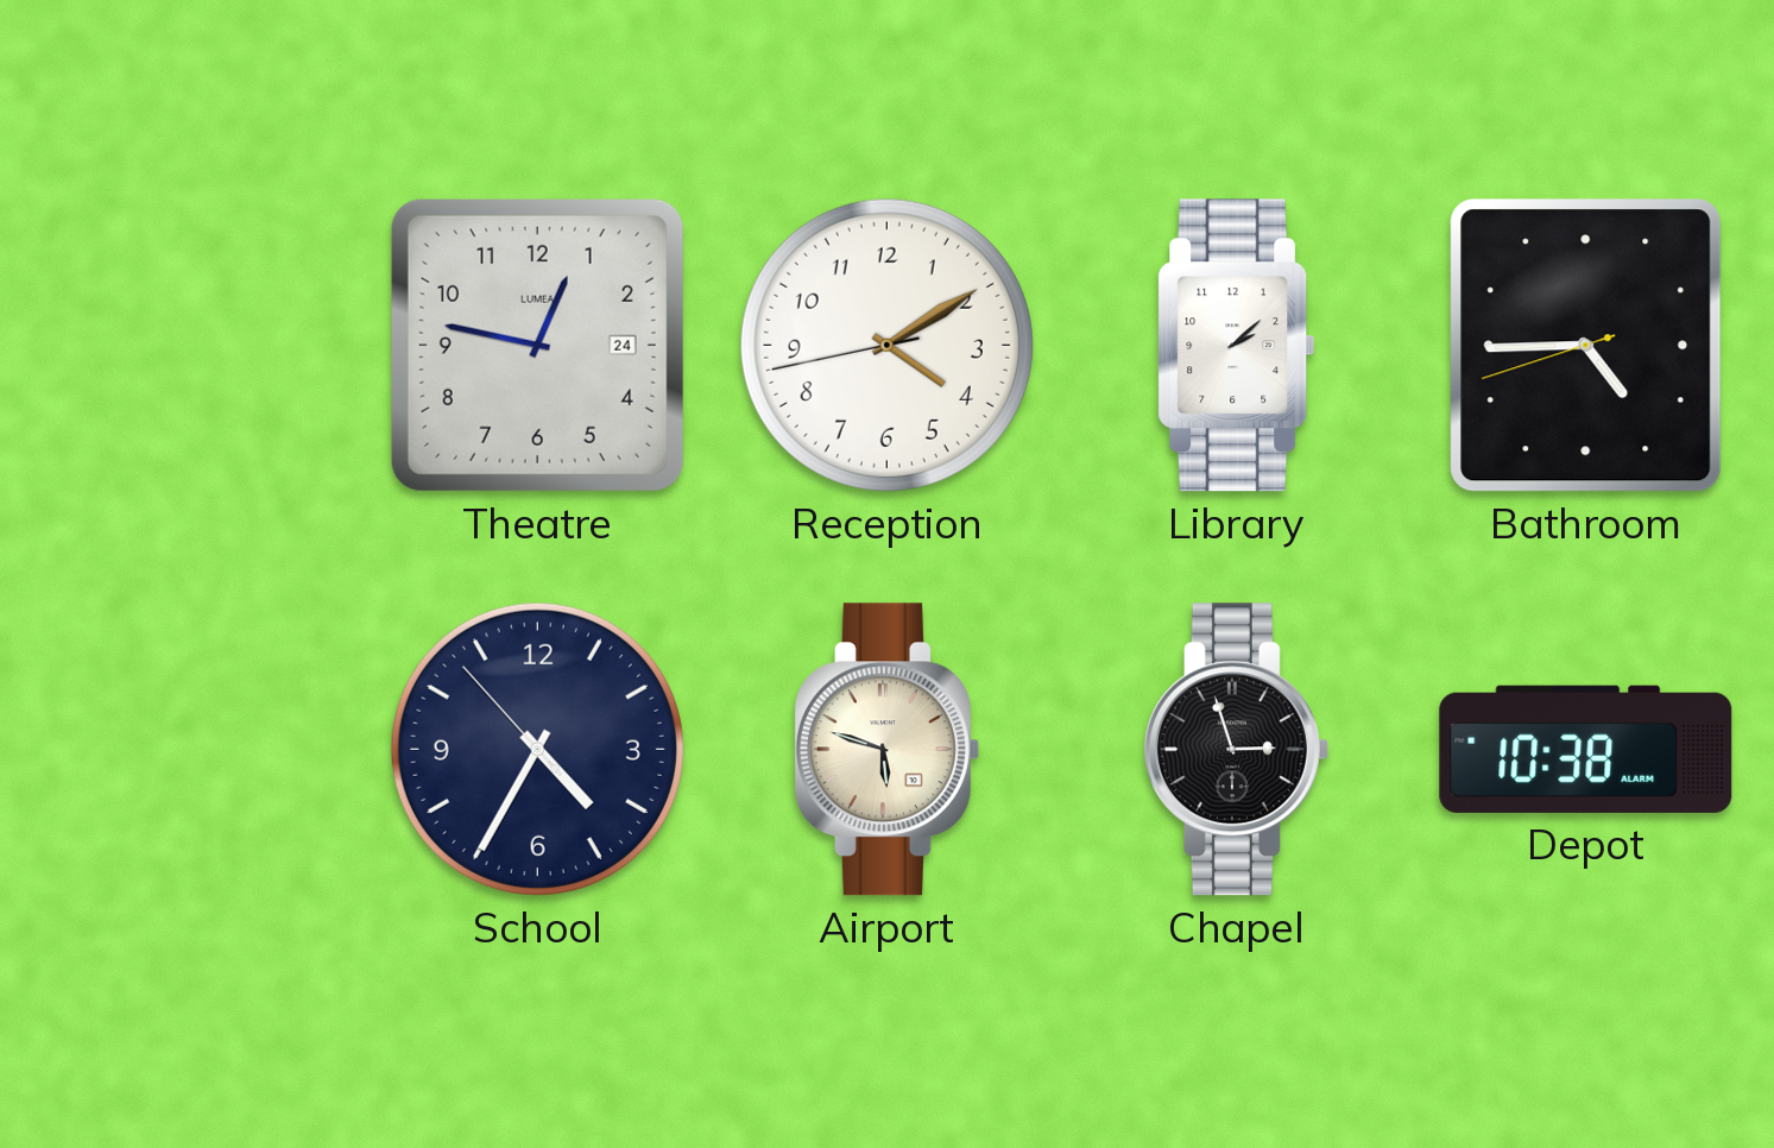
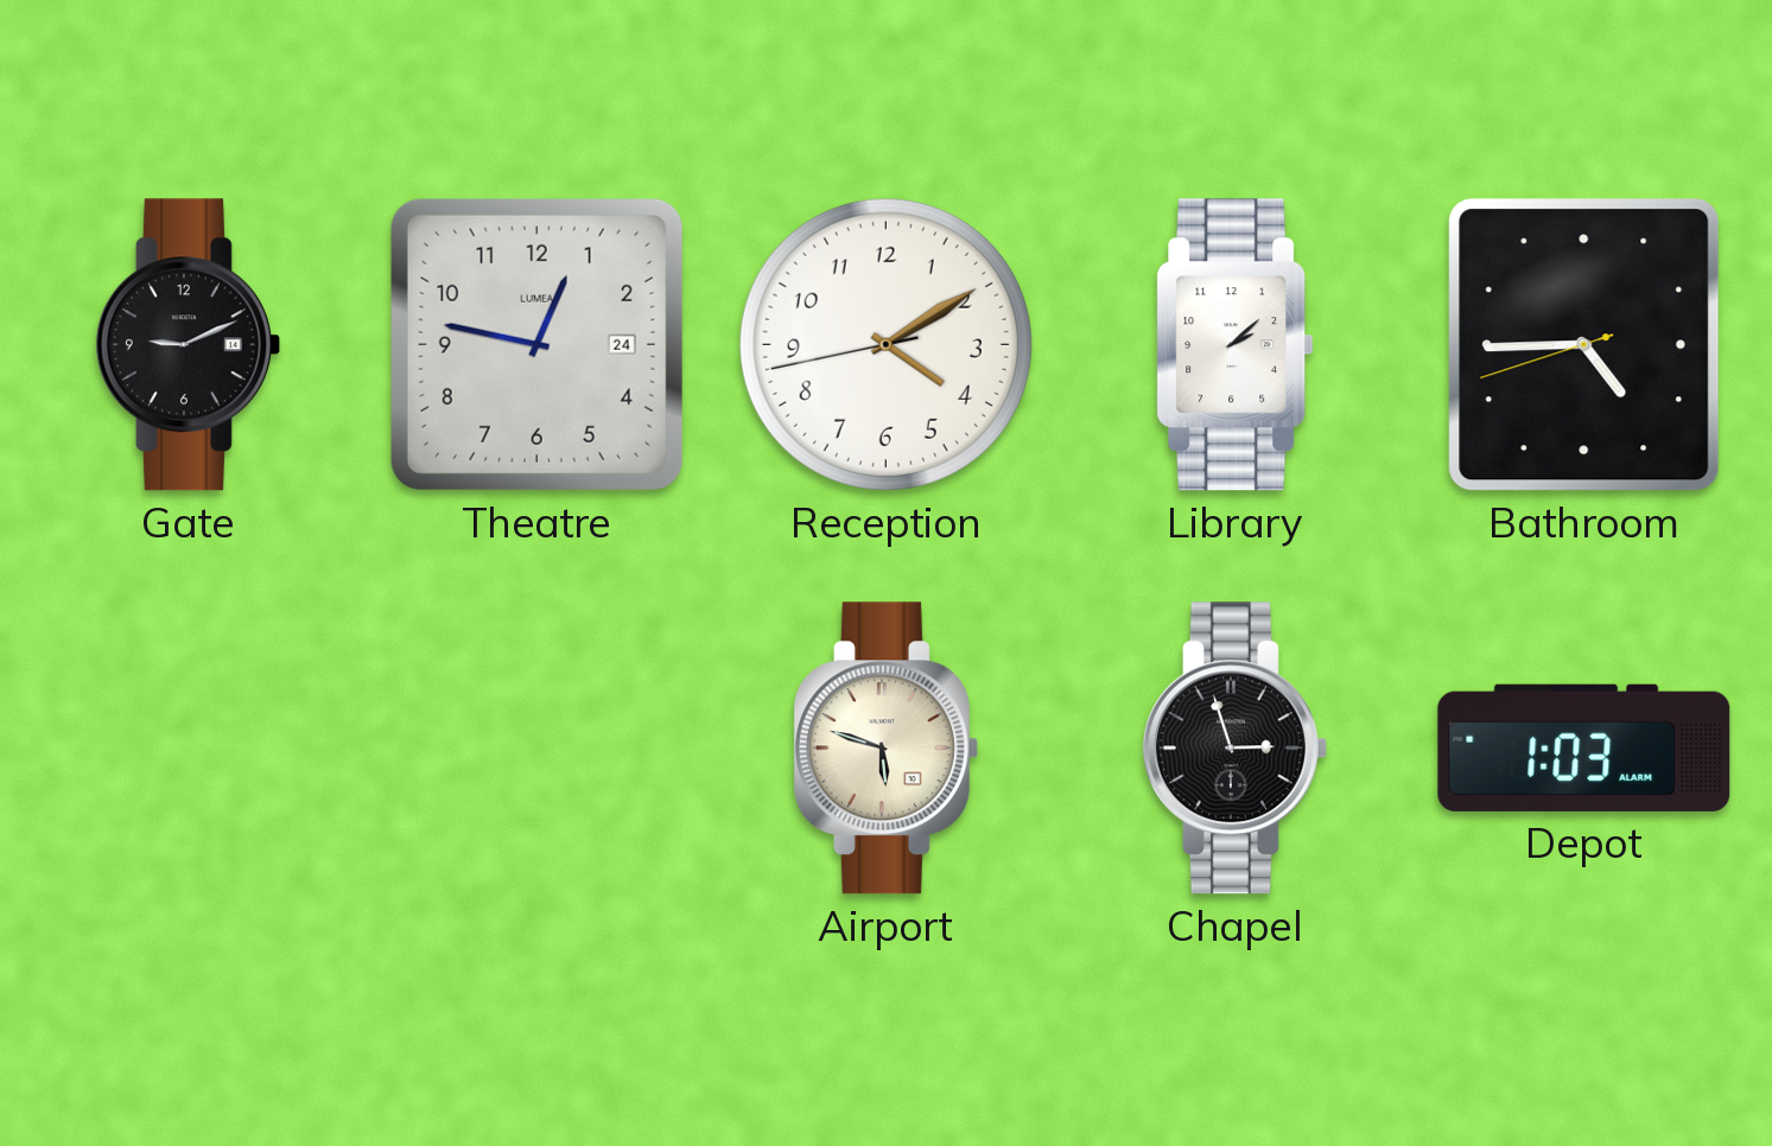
Gate: none -> 9:11
School: 4:34 -> none
Depot: 10:38 -> 1:03
